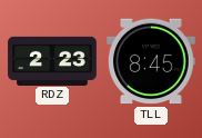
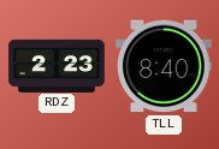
TLL: 8:45 -> 8:40
